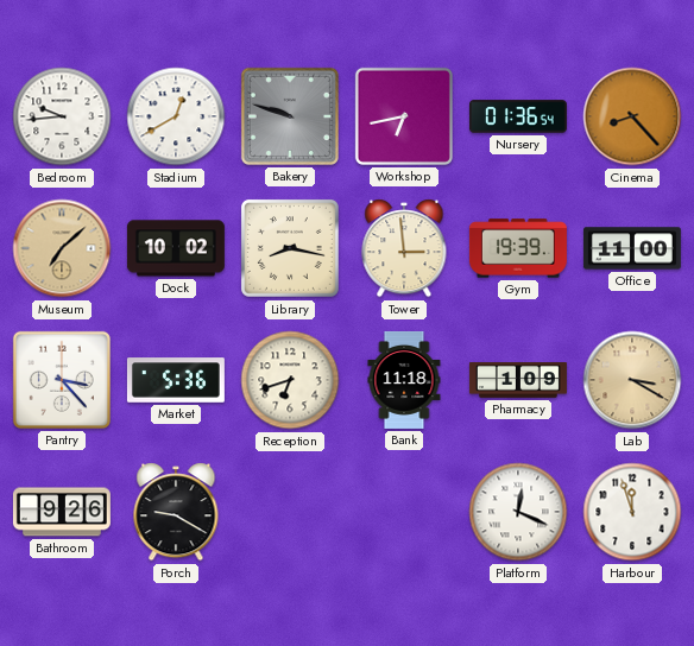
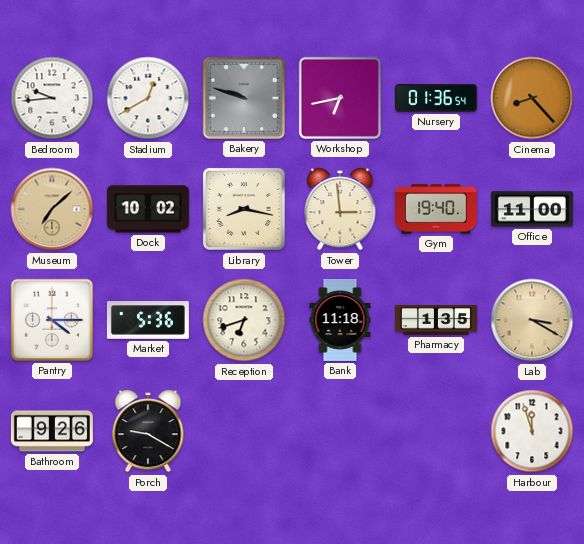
Gym: 19:39 -> 19:40
Pantry: 3:23 -> 4:15
Pharmacy: 1:09 -> 1:35
Platform: 12:19 -> none
